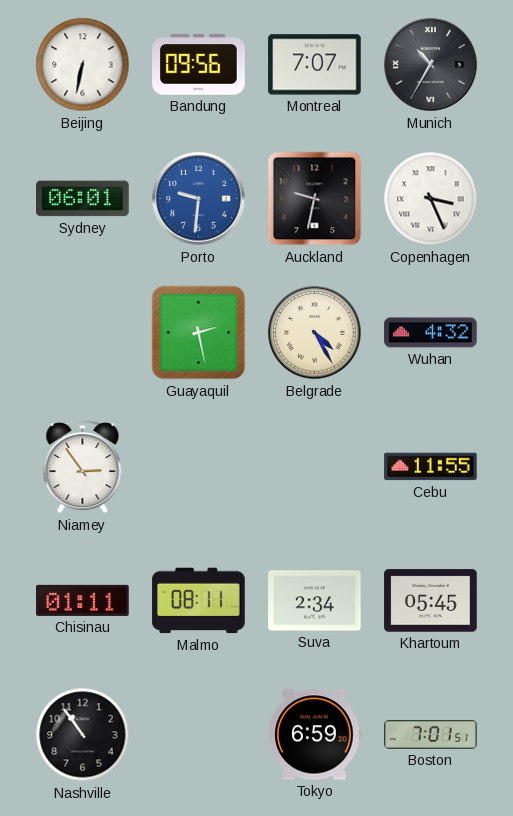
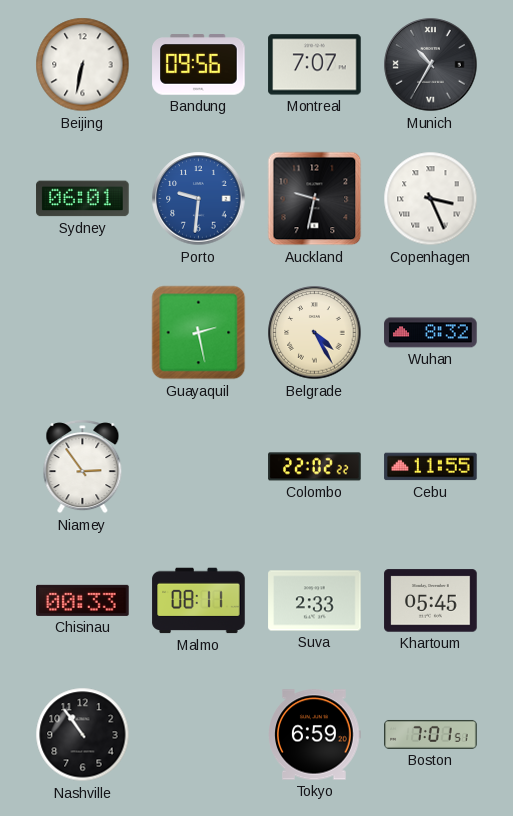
Wuhan: 4:32 -> 8:32
Colombo: none -> 22:02
Chisinau: 01:11 -> 00:33
Suva: 2:34 -> 2:33
